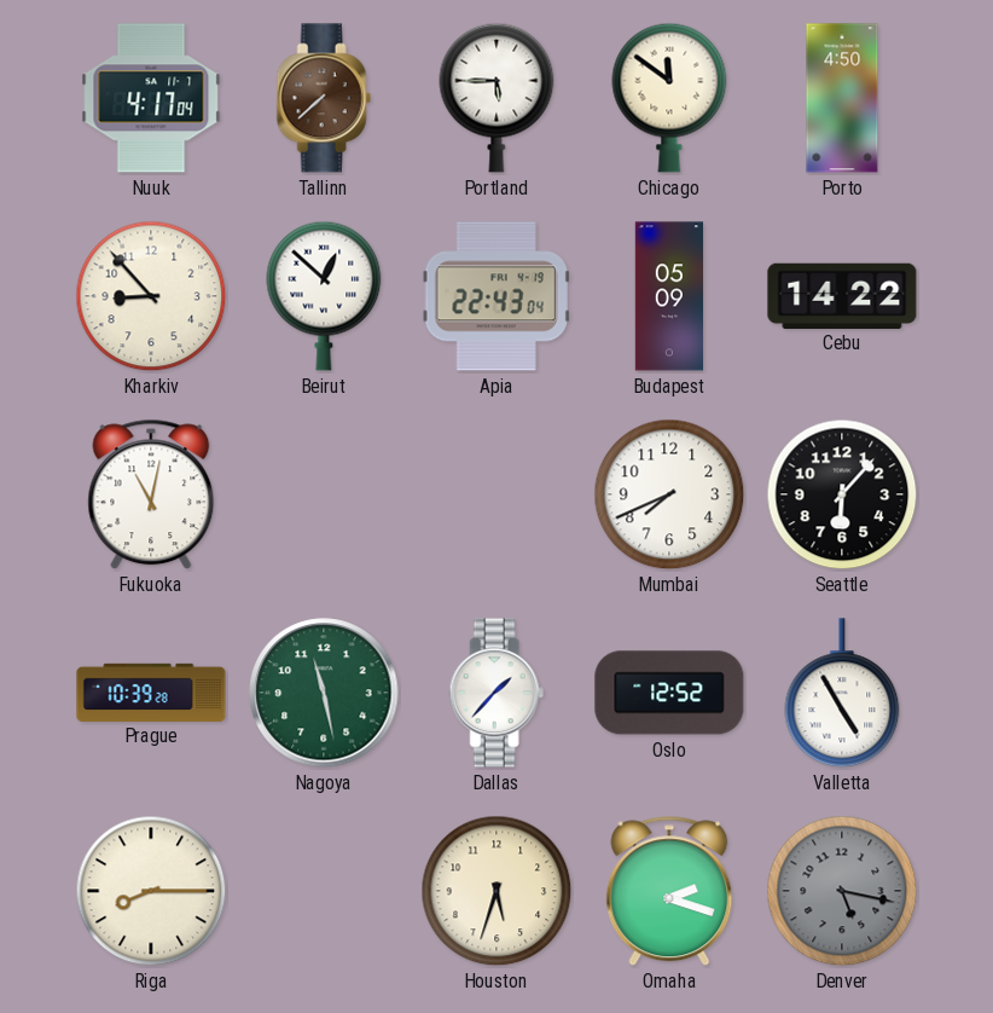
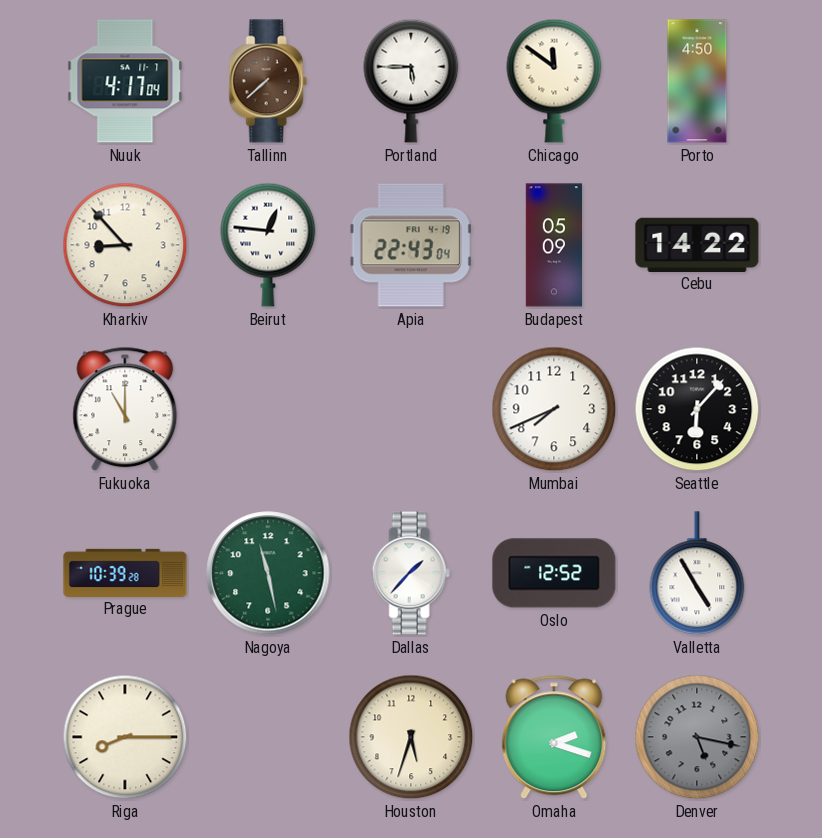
Beirut: 12:52 -> 12:46
Fukuoka: 11:02 -> 11:00
